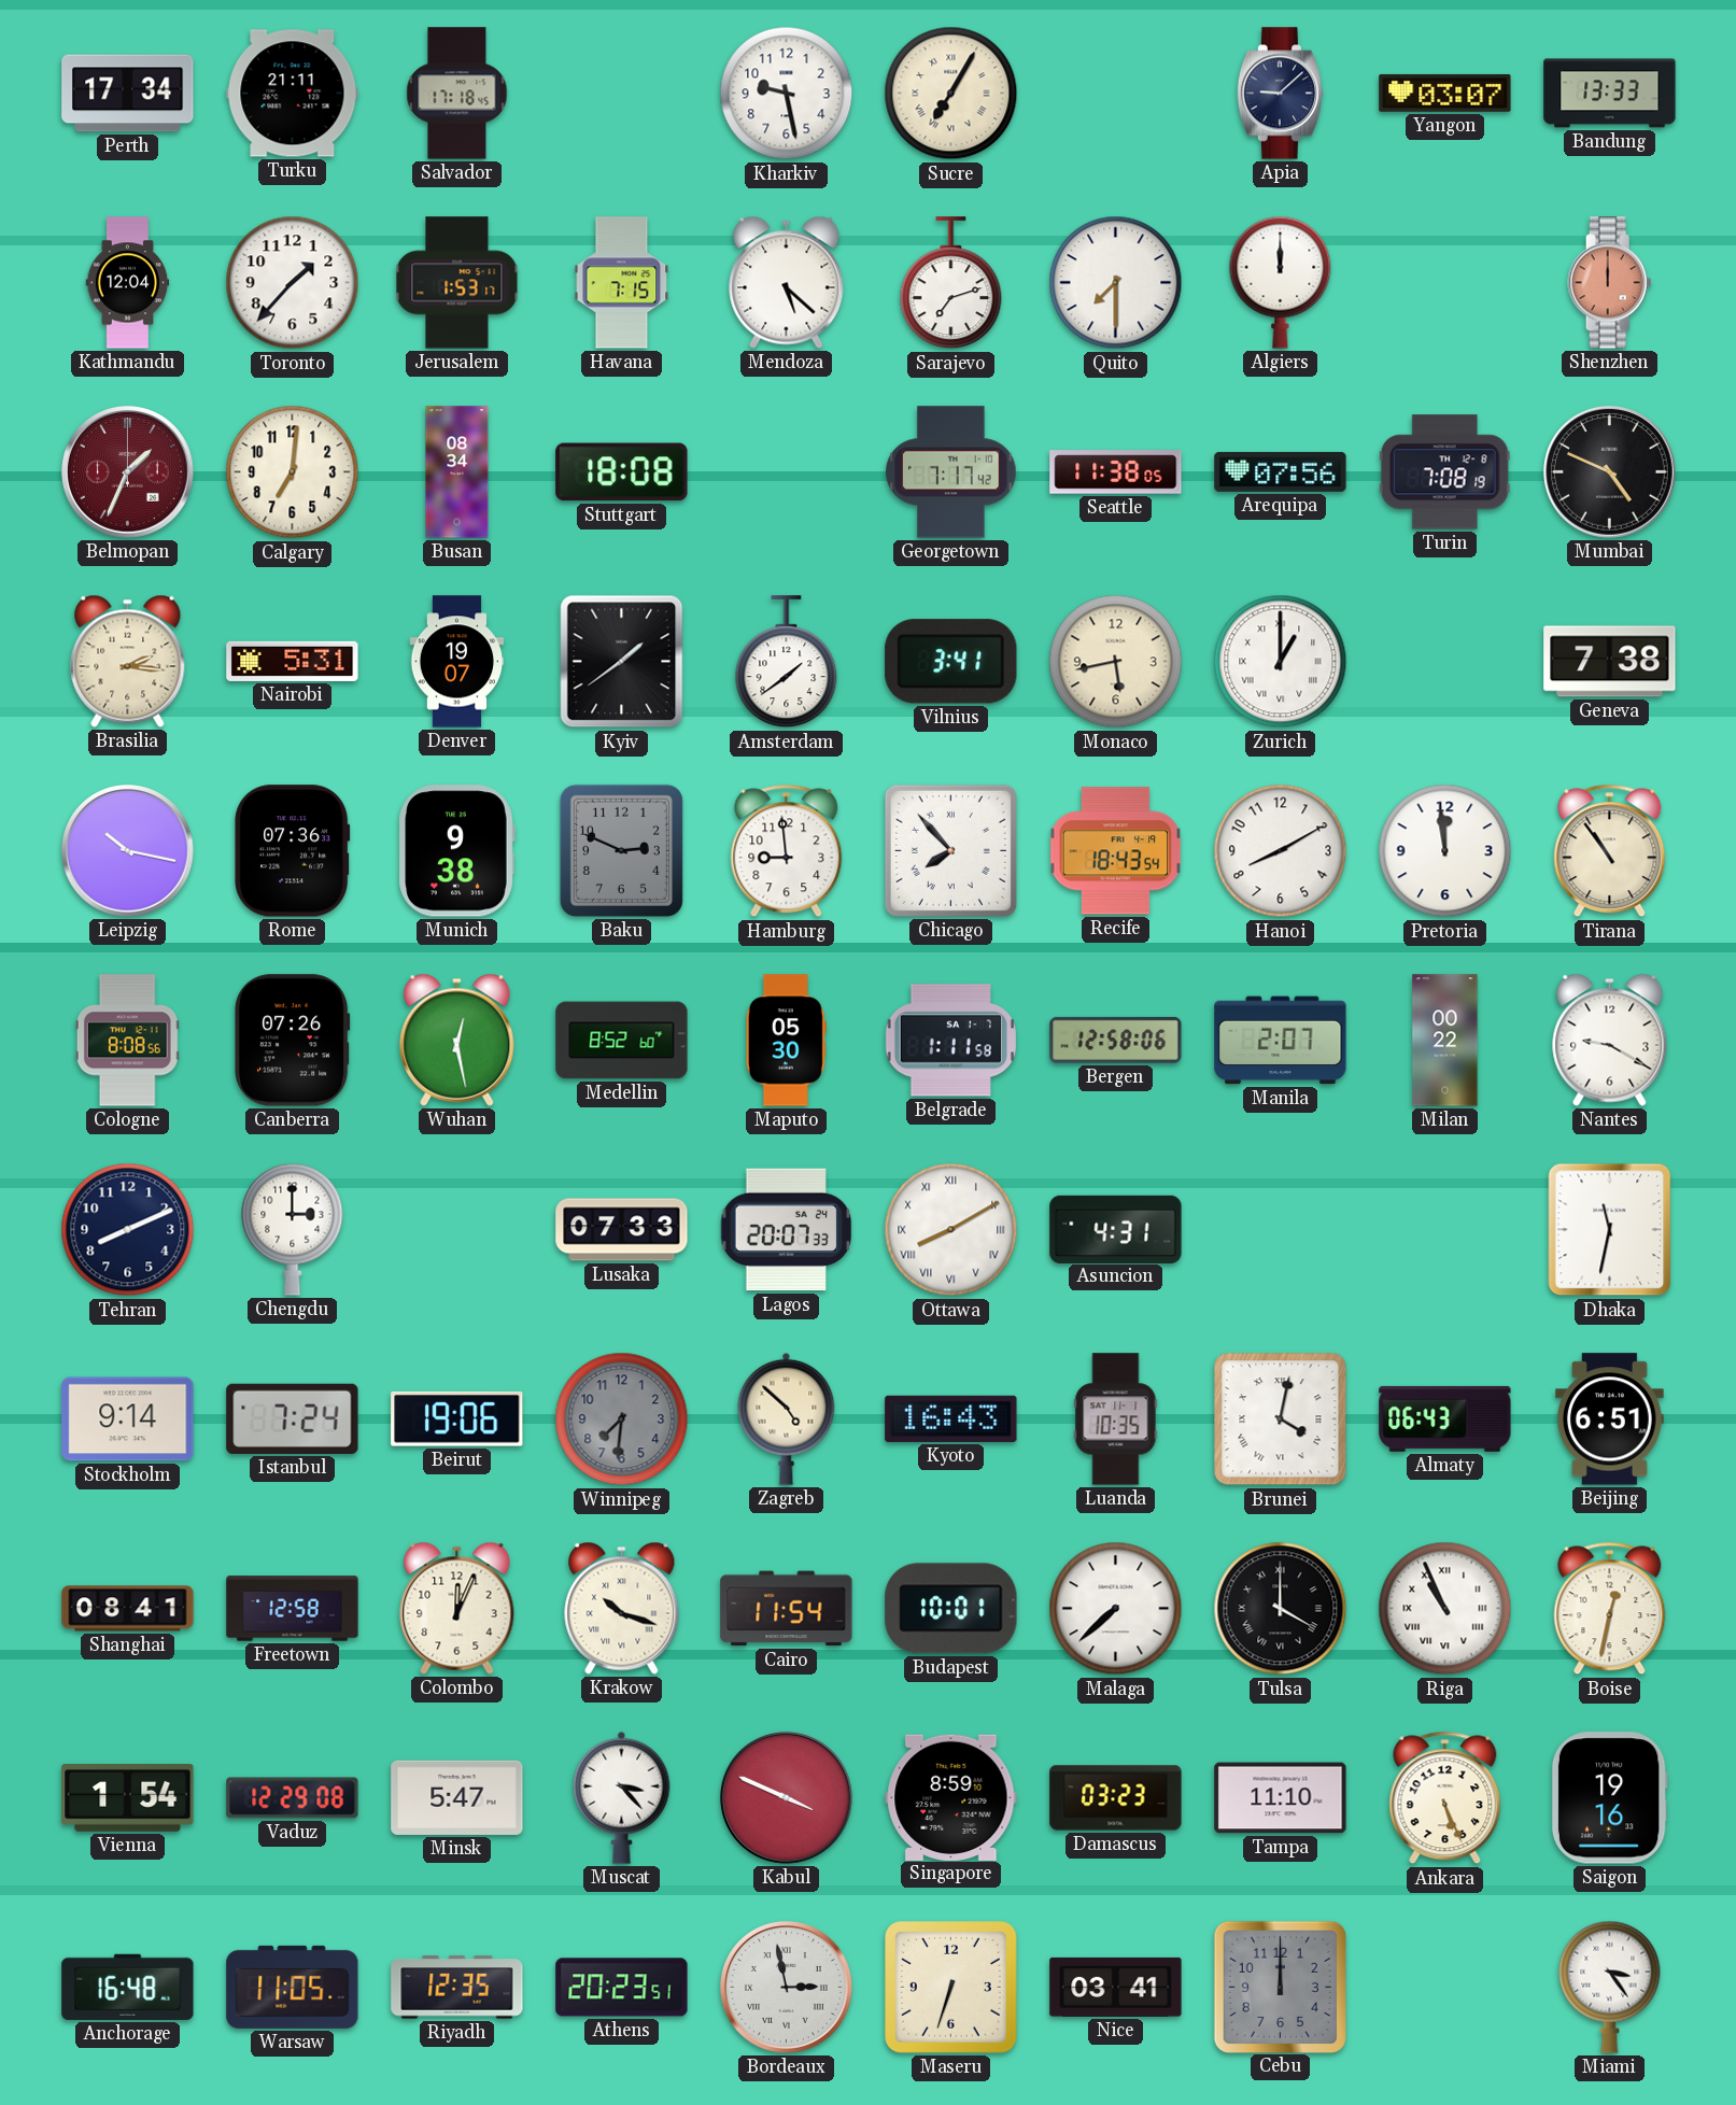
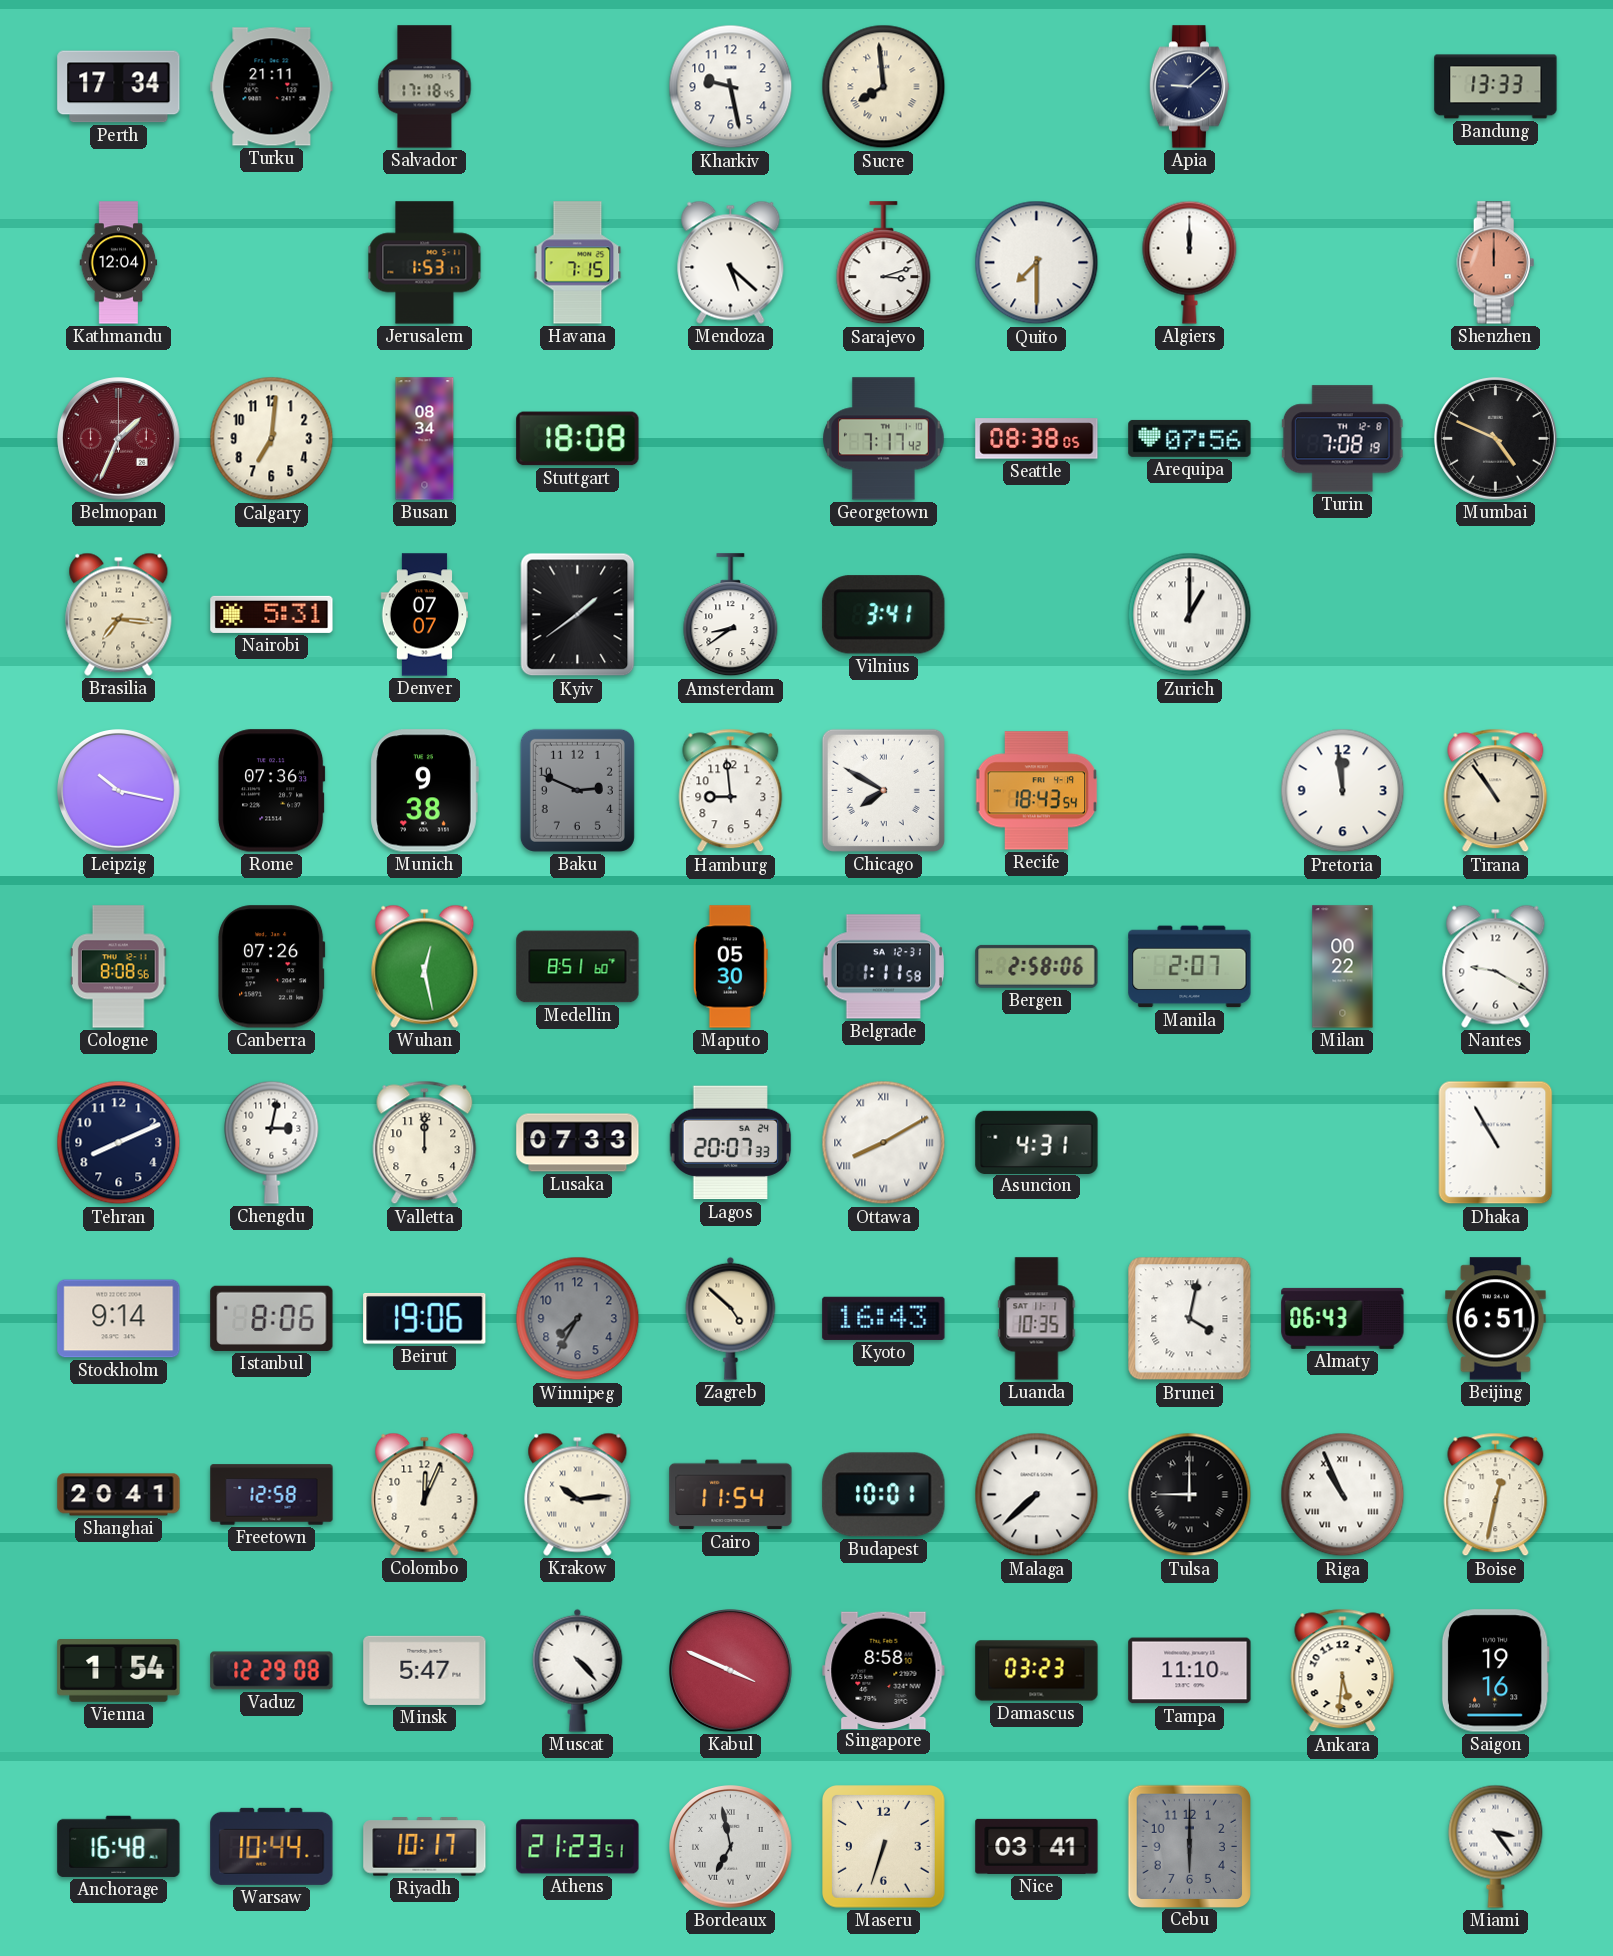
Sucre: 7:05 -> 7:59
Yangon: 03:07 -> none
Toronto: 1:37 -> none
Sarajevo: 7:12 -> 3:12
Seattle: 11:38 -> 08:38
Brasilia: 2:16 -> 7:16
Denver: 19:07 -> 07:07
Amsterdam: 1:39 -> 8:39
Monaco: 5:43 -> none
Geneva: 7:38 -> none
Chicago: 7:53 -> 7:50
Hanoi: 8:10 -> none
Medellin: 8:52 -> 8:51
Belgrade date: SA 1-7 -> SA 12-31
Bergen: 12:58 -> 2:58
Chengdu: 3:00 -> 3:02
Valletta: none -> 12:00
Dhaka: 11:32 -> 10:55
Istanbul: 7:24 -> 8:06
Winnipeg: 7:31 -> 7:35
Shanghai: 08:41 -> 20:41
Krakow: 10:18 -> 10:14
Tulsa: 4:00 -> 9:00
Muscat: 3:23 -> 4:23
Singapore: 8:59 -> 8:58
Ankara: 5:26 -> 5:31
Warsaw: 11:05 -> 10:44
Riyadh: 12:35 -> 10:17
Athens: 20:23 -> 21:23
Bordeaux: 2:58 -> 6:58
Cebu: 12:00 -> 6:00
